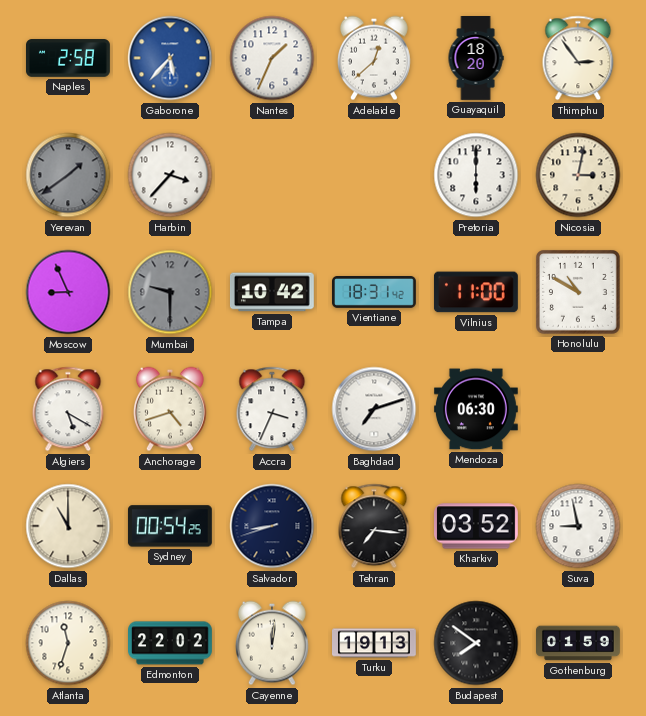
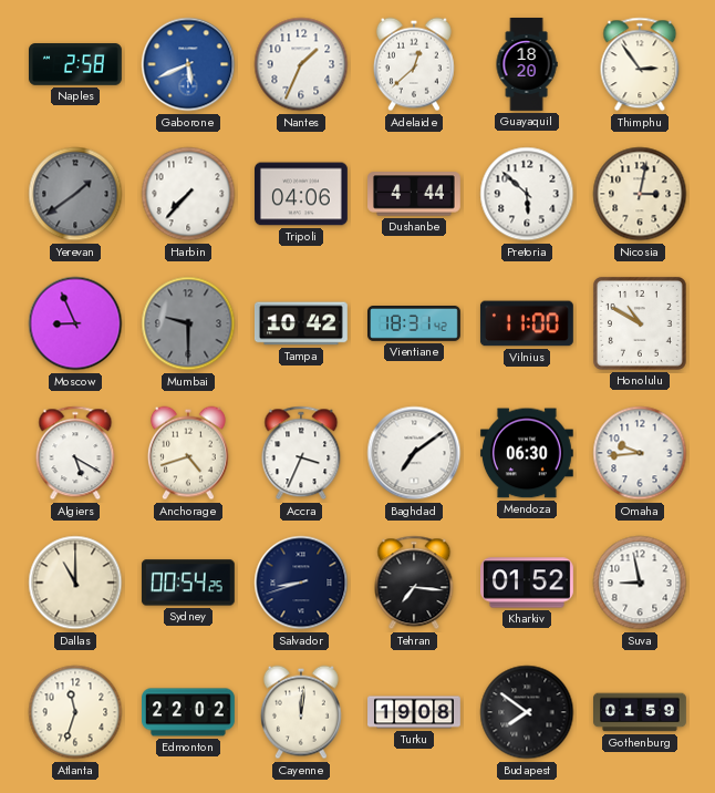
Gaborone: 5:37 -> 5:41
Harbin: 3:37 -> 7:37
Tripoli: none -> 04:06
Dushanbe: none -> 4:44
Pretoria: 6:00 -> 5:52
Baghdad: 7:12 -> 7:09
Omaha: none -> 9:44
Kharkiv: 03:52 -> 01:52
Turku: 19:13 -> 19:08
